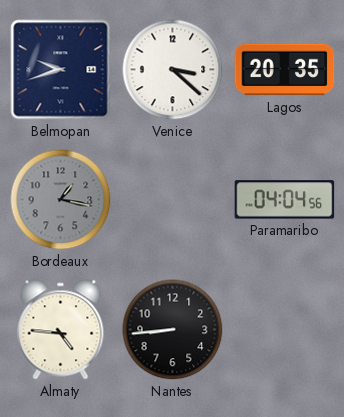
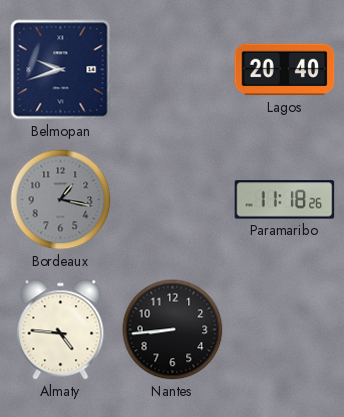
Venice: 3:22 -> none
Lagos: 20:35 -> 20:40
Paramaribo: 04:04 -> 11:18
